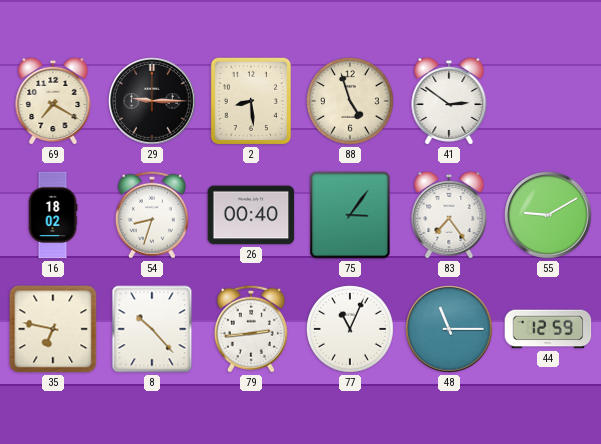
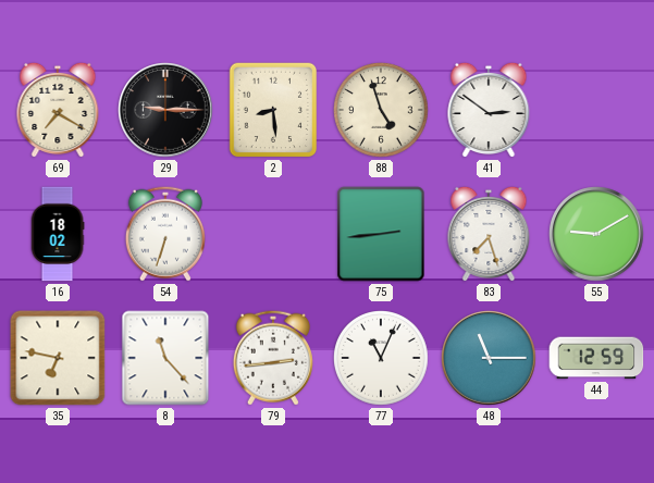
54: 8:33 -> 6:33
26: 00:40 -> none
75: 3:06 -> 2:44
83: 7:24 -> 7:27
8: 10:23 -> 11:23
